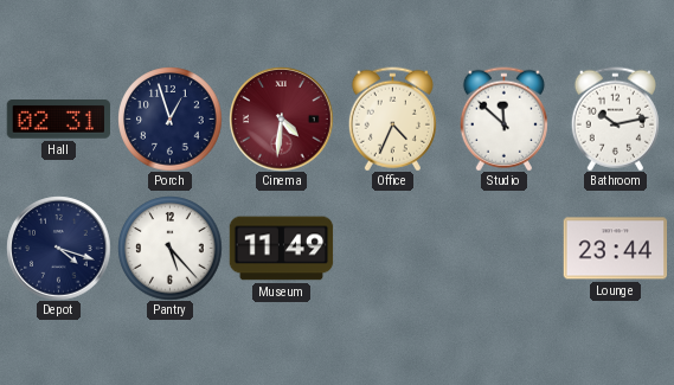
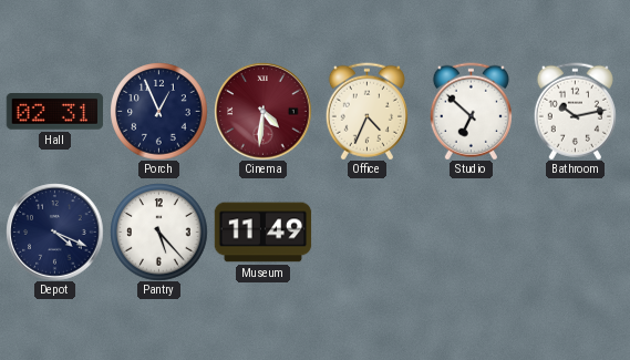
Porch: 12:57 -> 12:56
Studio: 11:52 -> 6:52
Depot: 4:18 -> 4:19
Lounge: 23:44 -> none
